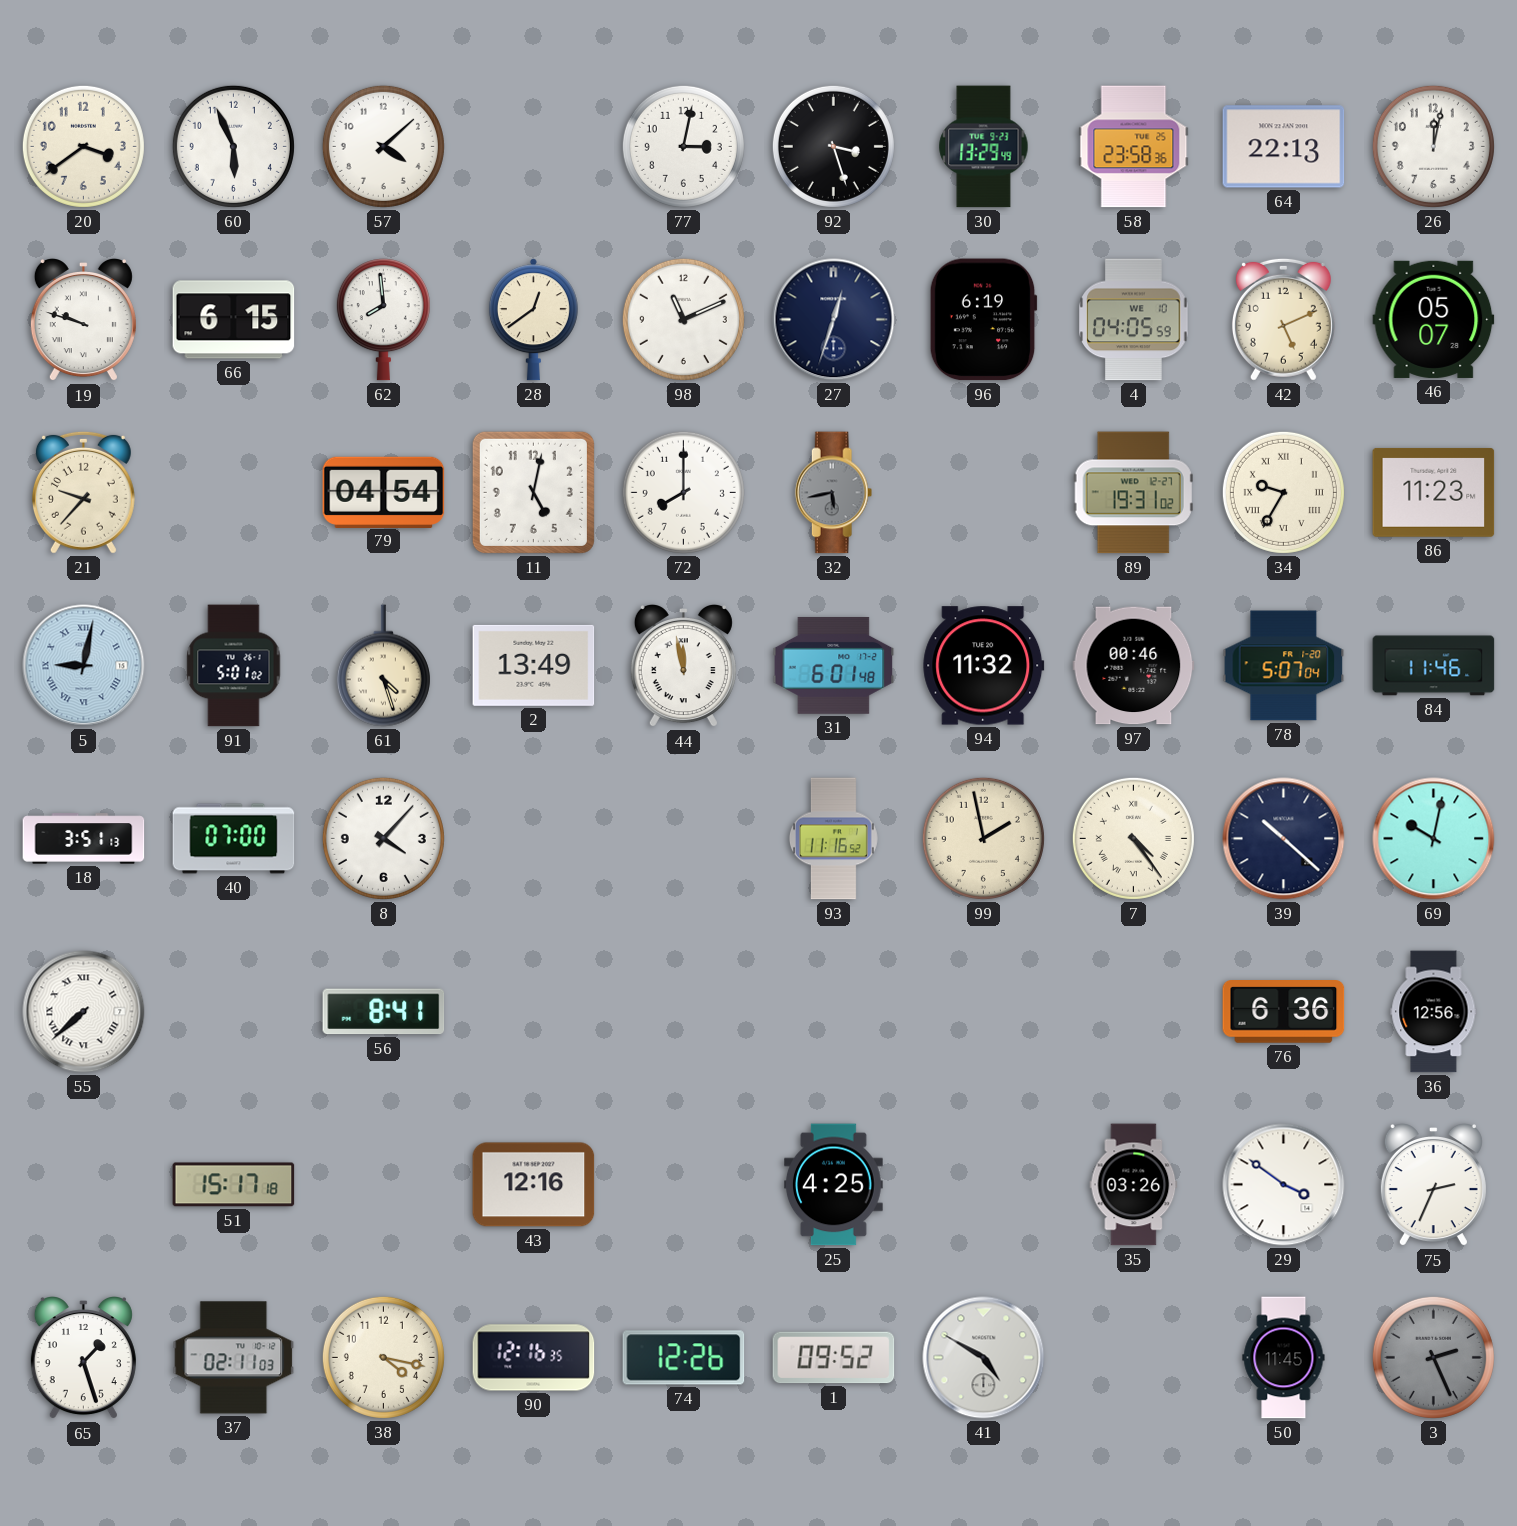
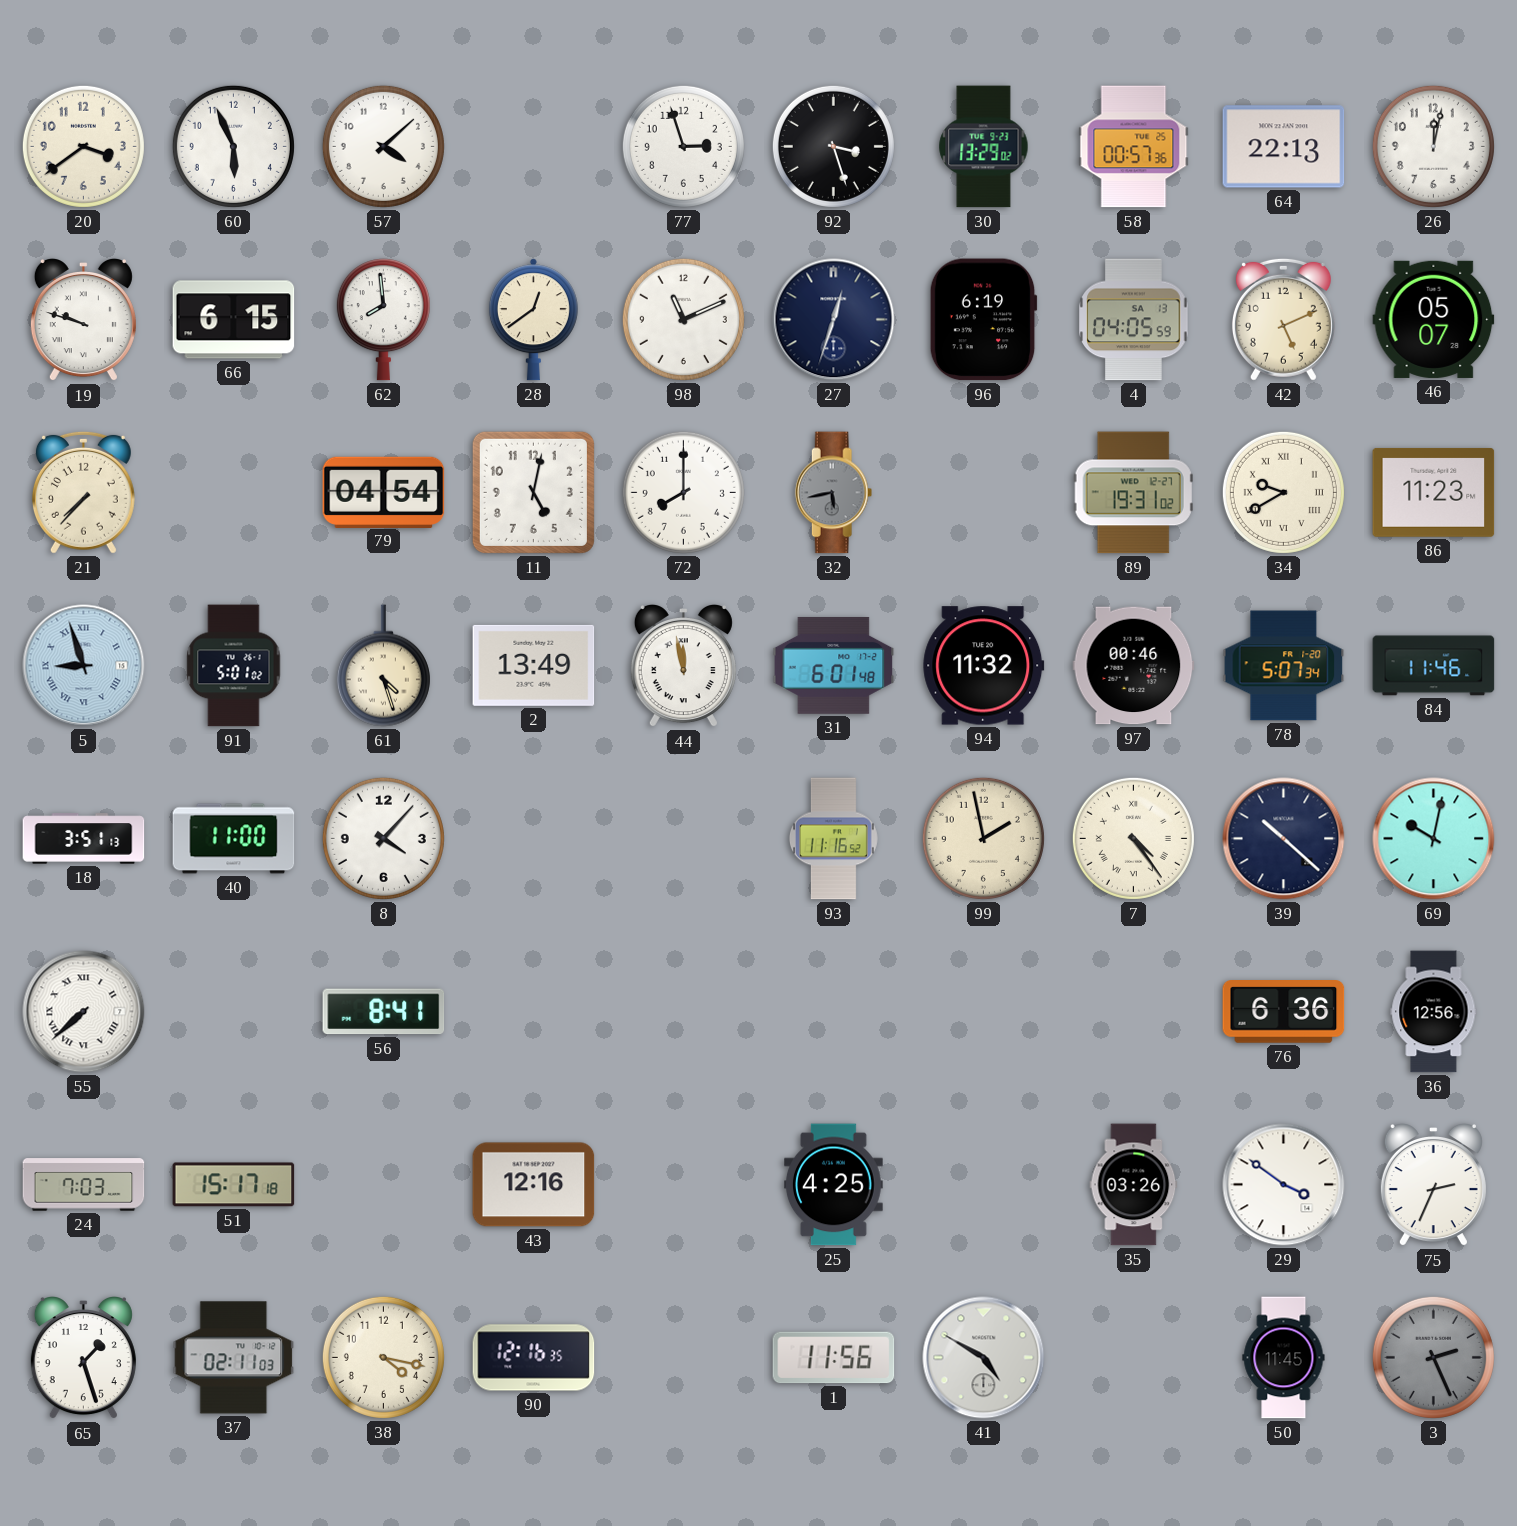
77: 3:02 -> 2:57
30: 13:29:49 -> 13:29:02
58: 23:58 -> 00:57
4 date: WE 10 -> SA 13
21: 9:37 -> 7:37
34: 9:35 -> 9:40
5: 9:02 -> 8:57
78: 5:07:04 -> 5:07:34
40: 07:00 -> 11:00
24: none -> 7:03
74: 12:26 -> none
1: 09:52 -> 11:56
